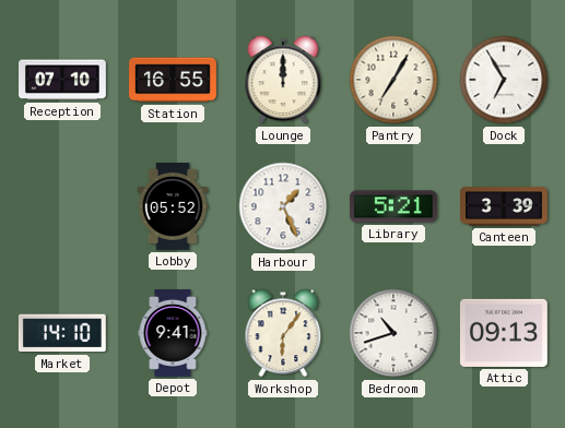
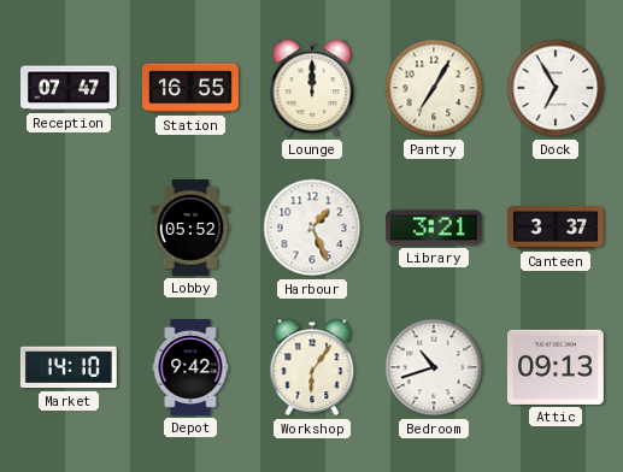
Reception: 07:10 -> 07:47
Library: 5:21 -> 3:21
Canteen: 3:39 -> 3:37
Depot: 9:41 -> 9:42
